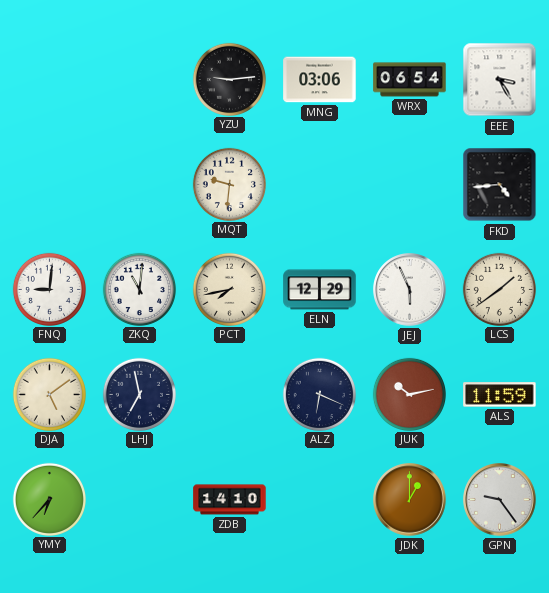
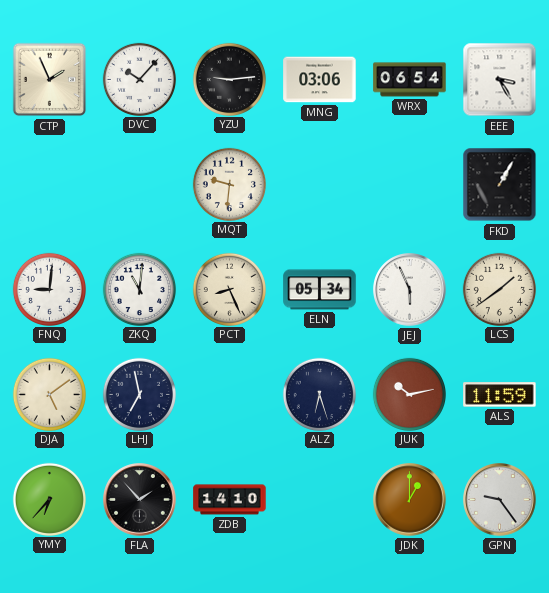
CTP: none -> 1:56
DVC: none -> 10:07
FKD: 4:44 -> 1:05
PCT: 7:43 -> 8:26
ELN: 12:29 -> 05:34
ALZ: 6:19 -> 6:27
FLA: none -> 1:53
